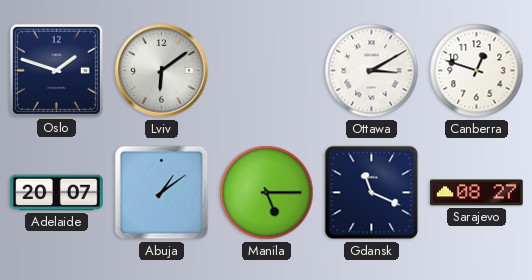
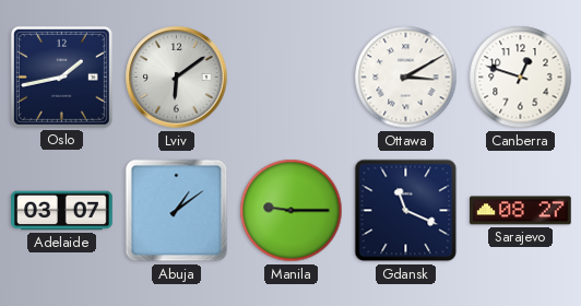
Oslo: 1:48 -> 1:43
Adelaide: 20:07 -> 03:07
Manila: 5:15 -> 9:15
